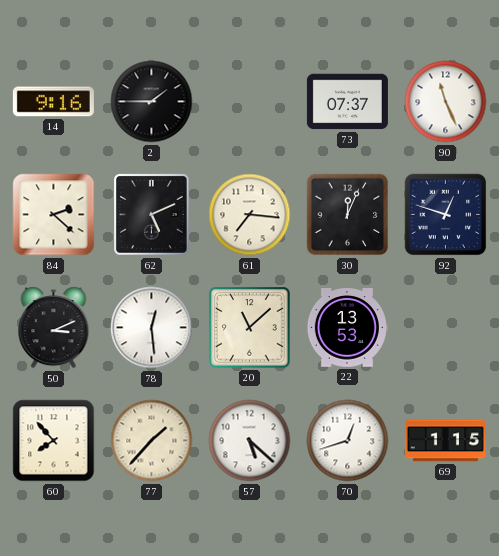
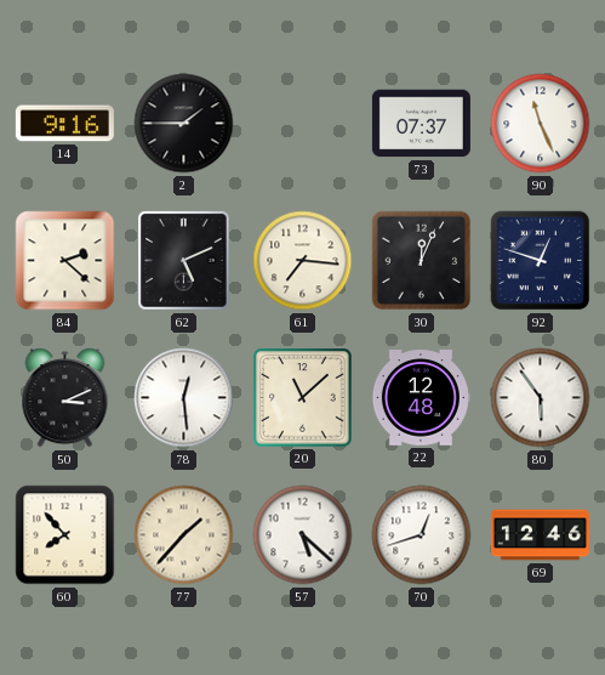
22: 13:53 -> 12:48
80: none -> 5:54
69: 1:15 -> 12:46
